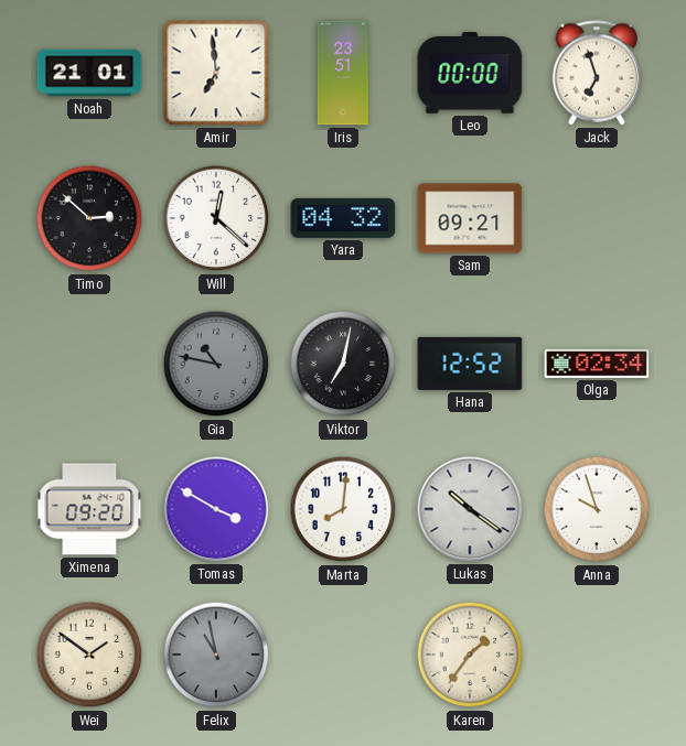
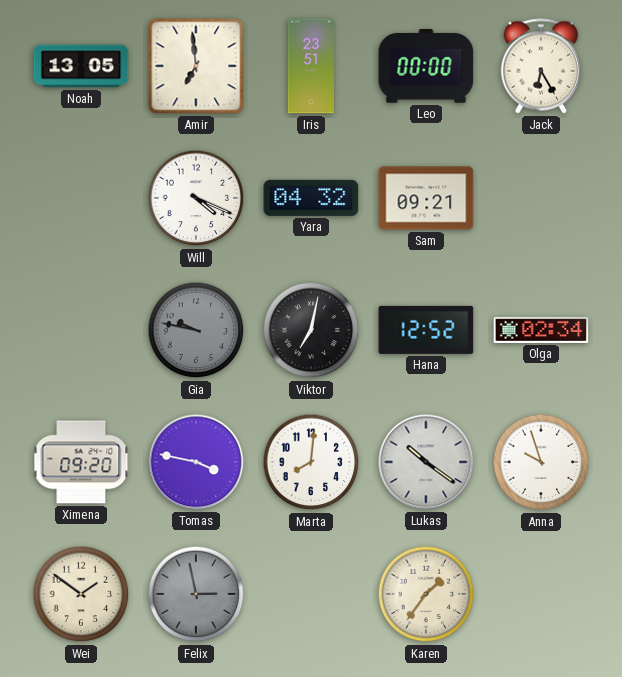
Noah: 21:01 -> 13:05
Jack: 6:57 -> 6:25
Timo: 2:52 -> none
Will: 12:22 -> 4:19
Gia: 10:47 -> 9:47
Tomas: 3:50 -> 3:47
Felix: 10:58 -> 2:58
